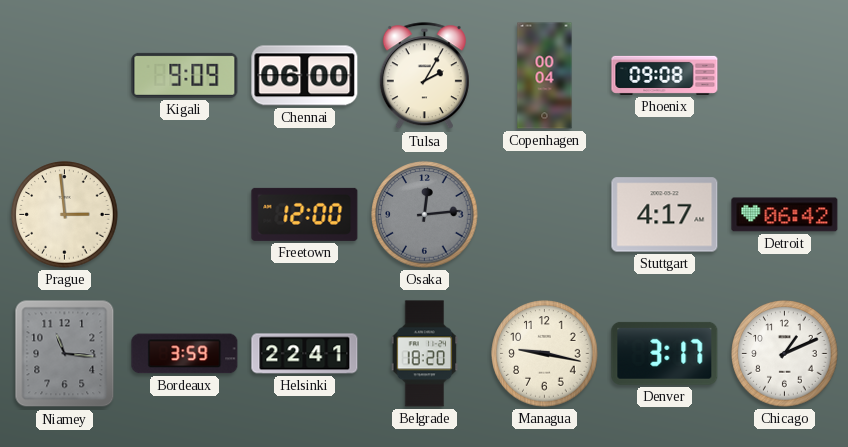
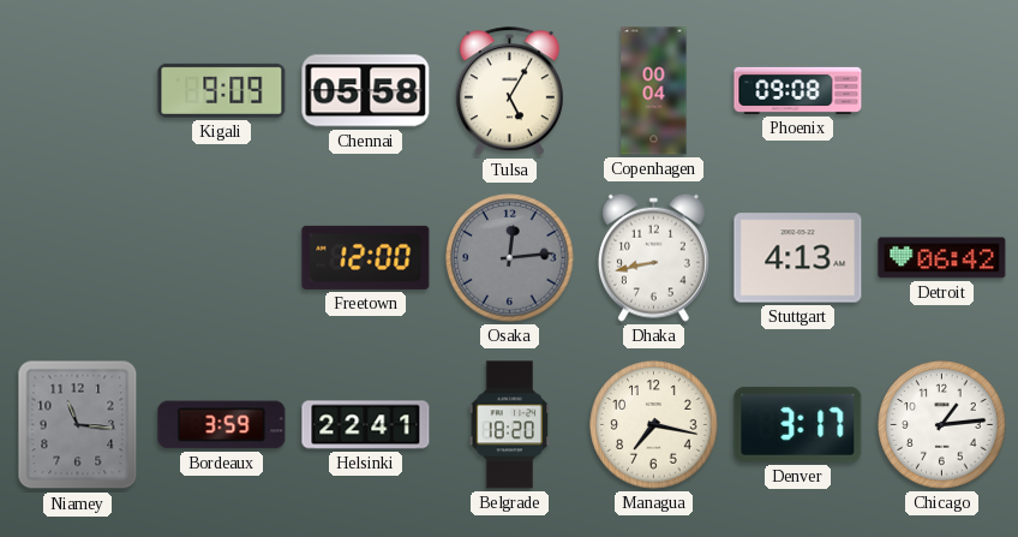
Chennai: 06:00 -> 05:58
Tulsa: 2:05 -> 5:05
Prague: 2:59 -> none
Dhaka: none -> 8:43
Stuttgart: 4:17 -> 4:13
Managua: 9:17 -> 7:17
Chicago: 1:11 -> 1:14
